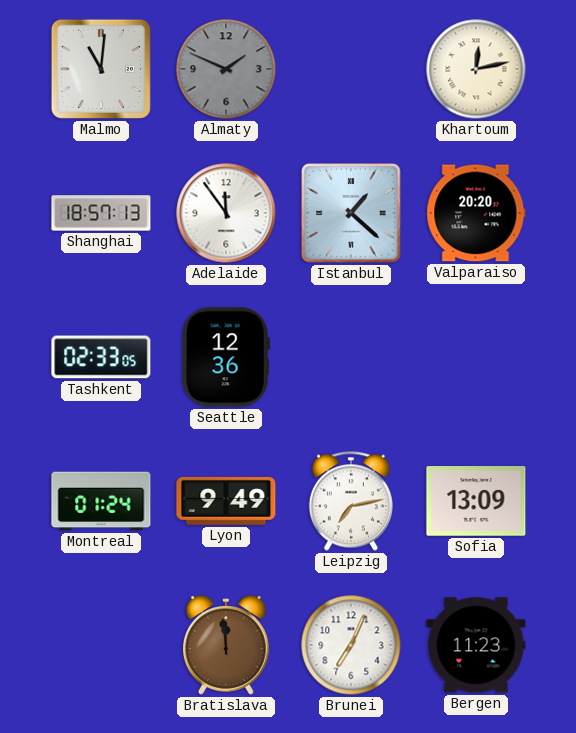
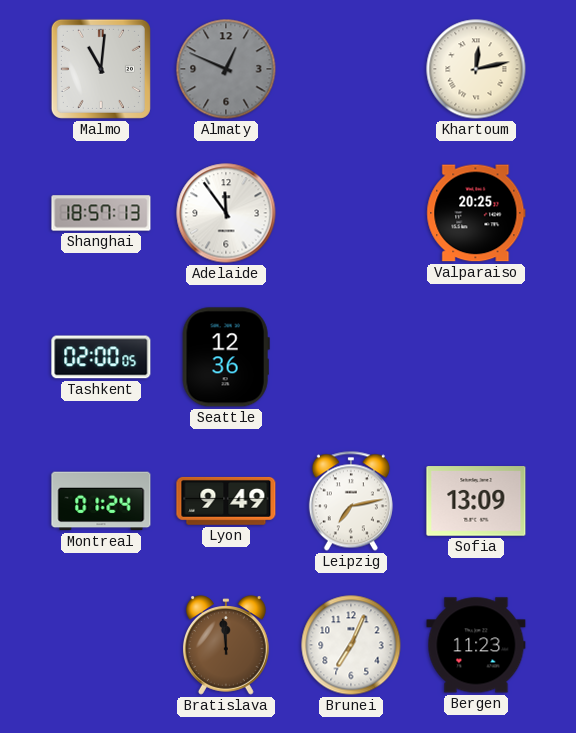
Almaty: 1:49 -> 12:49
Istanbul: 1:22 -> none
Valparaiso: 20:20 -> 20:25
Tashkent: 02:33 -> 02:00
